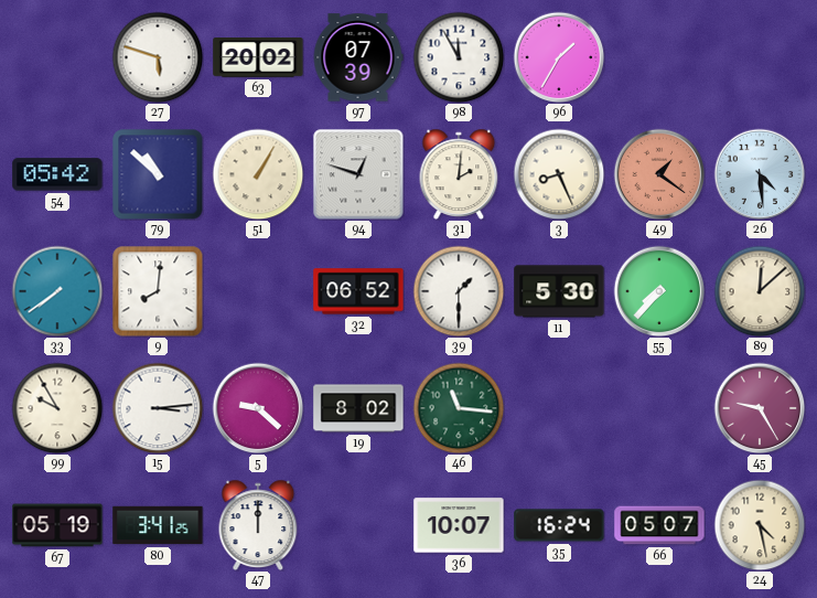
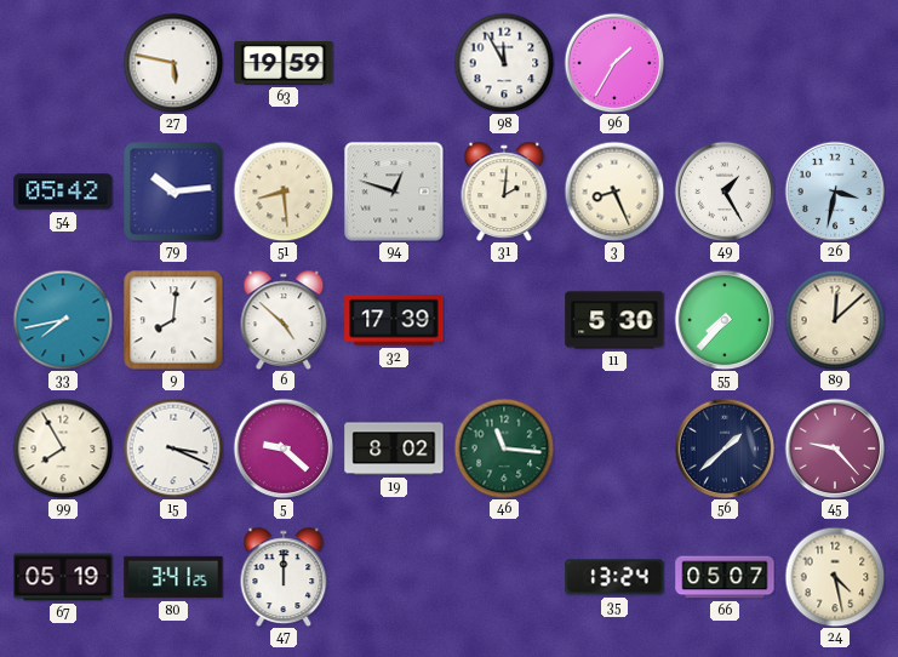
27: 5:48 -> 5:47
63: 20:02 -> 19:59
97: 07:39 -> none
79: 10:52 -> 10:14
51: 1:05 -> 8:29
49: 1:21 -> 1:25
49 dial: salmon -> white
26: 4:29 -> 3:32
33: 7:39 -> 7:43
6: none -> 4:52
32: 06:52 -> 17:39
39: 1:30 -> none
99: 9:55 -> 7:55
15: 3:14 -> 3:19
56: none -> 1:38
45: 9:25 -> 9:23
36: 10:07 -> none
35: 16:24 -> 13:24
